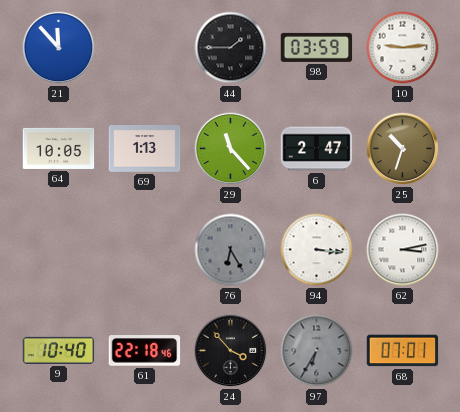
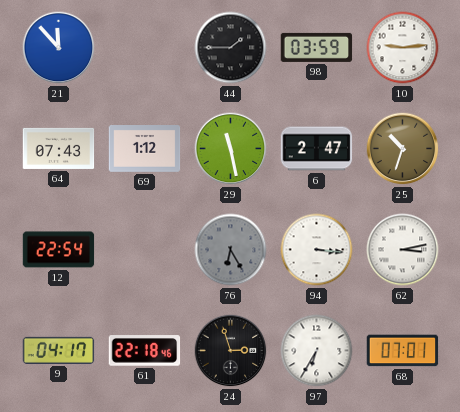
64: 10:05 -> 07:43
69: 1:13 -> 1:12
29: 11:23 -> 11:28
12: none -> 22:54
9: 10:40 -> 04:17
24: 3:53 -> 2:57
97 dial: grey -> white
